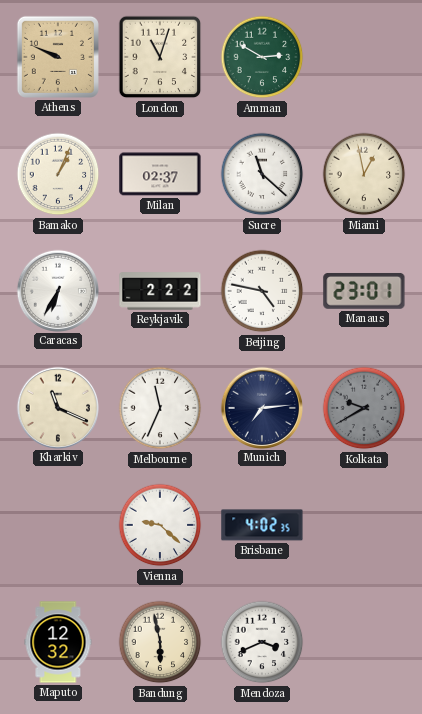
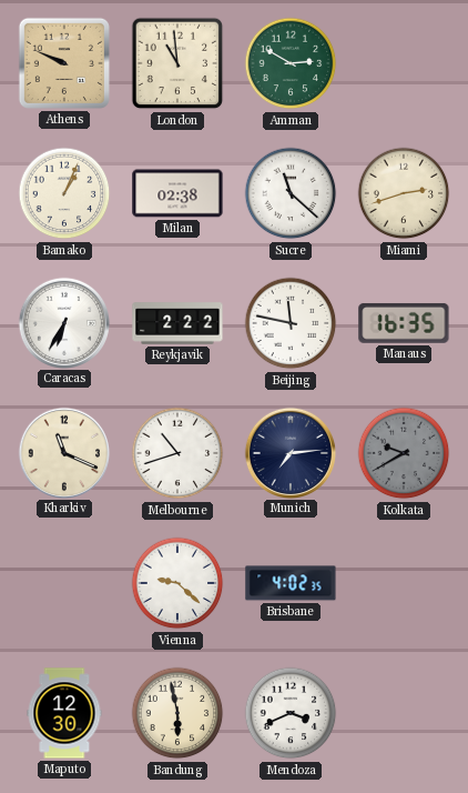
London: 11:03 -> 10:59
Milan: 02:37 -> 02:38
Miami: 12:58 -> 2:42
Beijing: 4:47 -> 11:47
Manaus: 23:01 -> 16:35
Melbourne: 11:34 -> 10:42
Maputo: 12:32 -> 12:30
